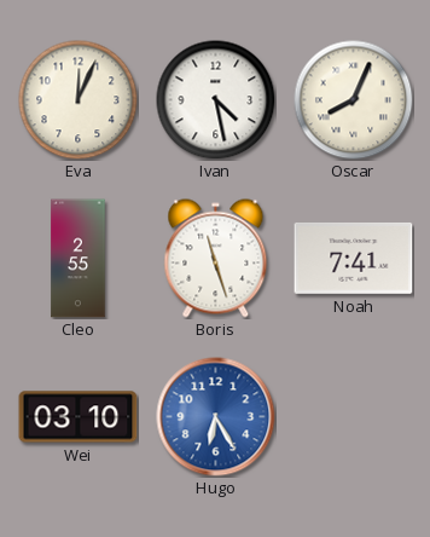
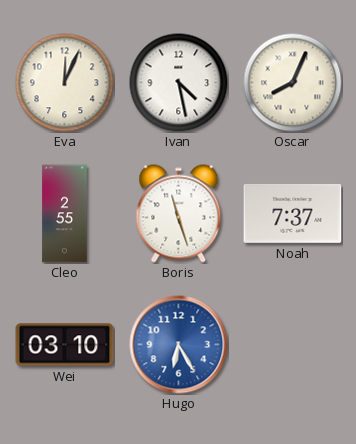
Noah: 7:41 -> 7:37
